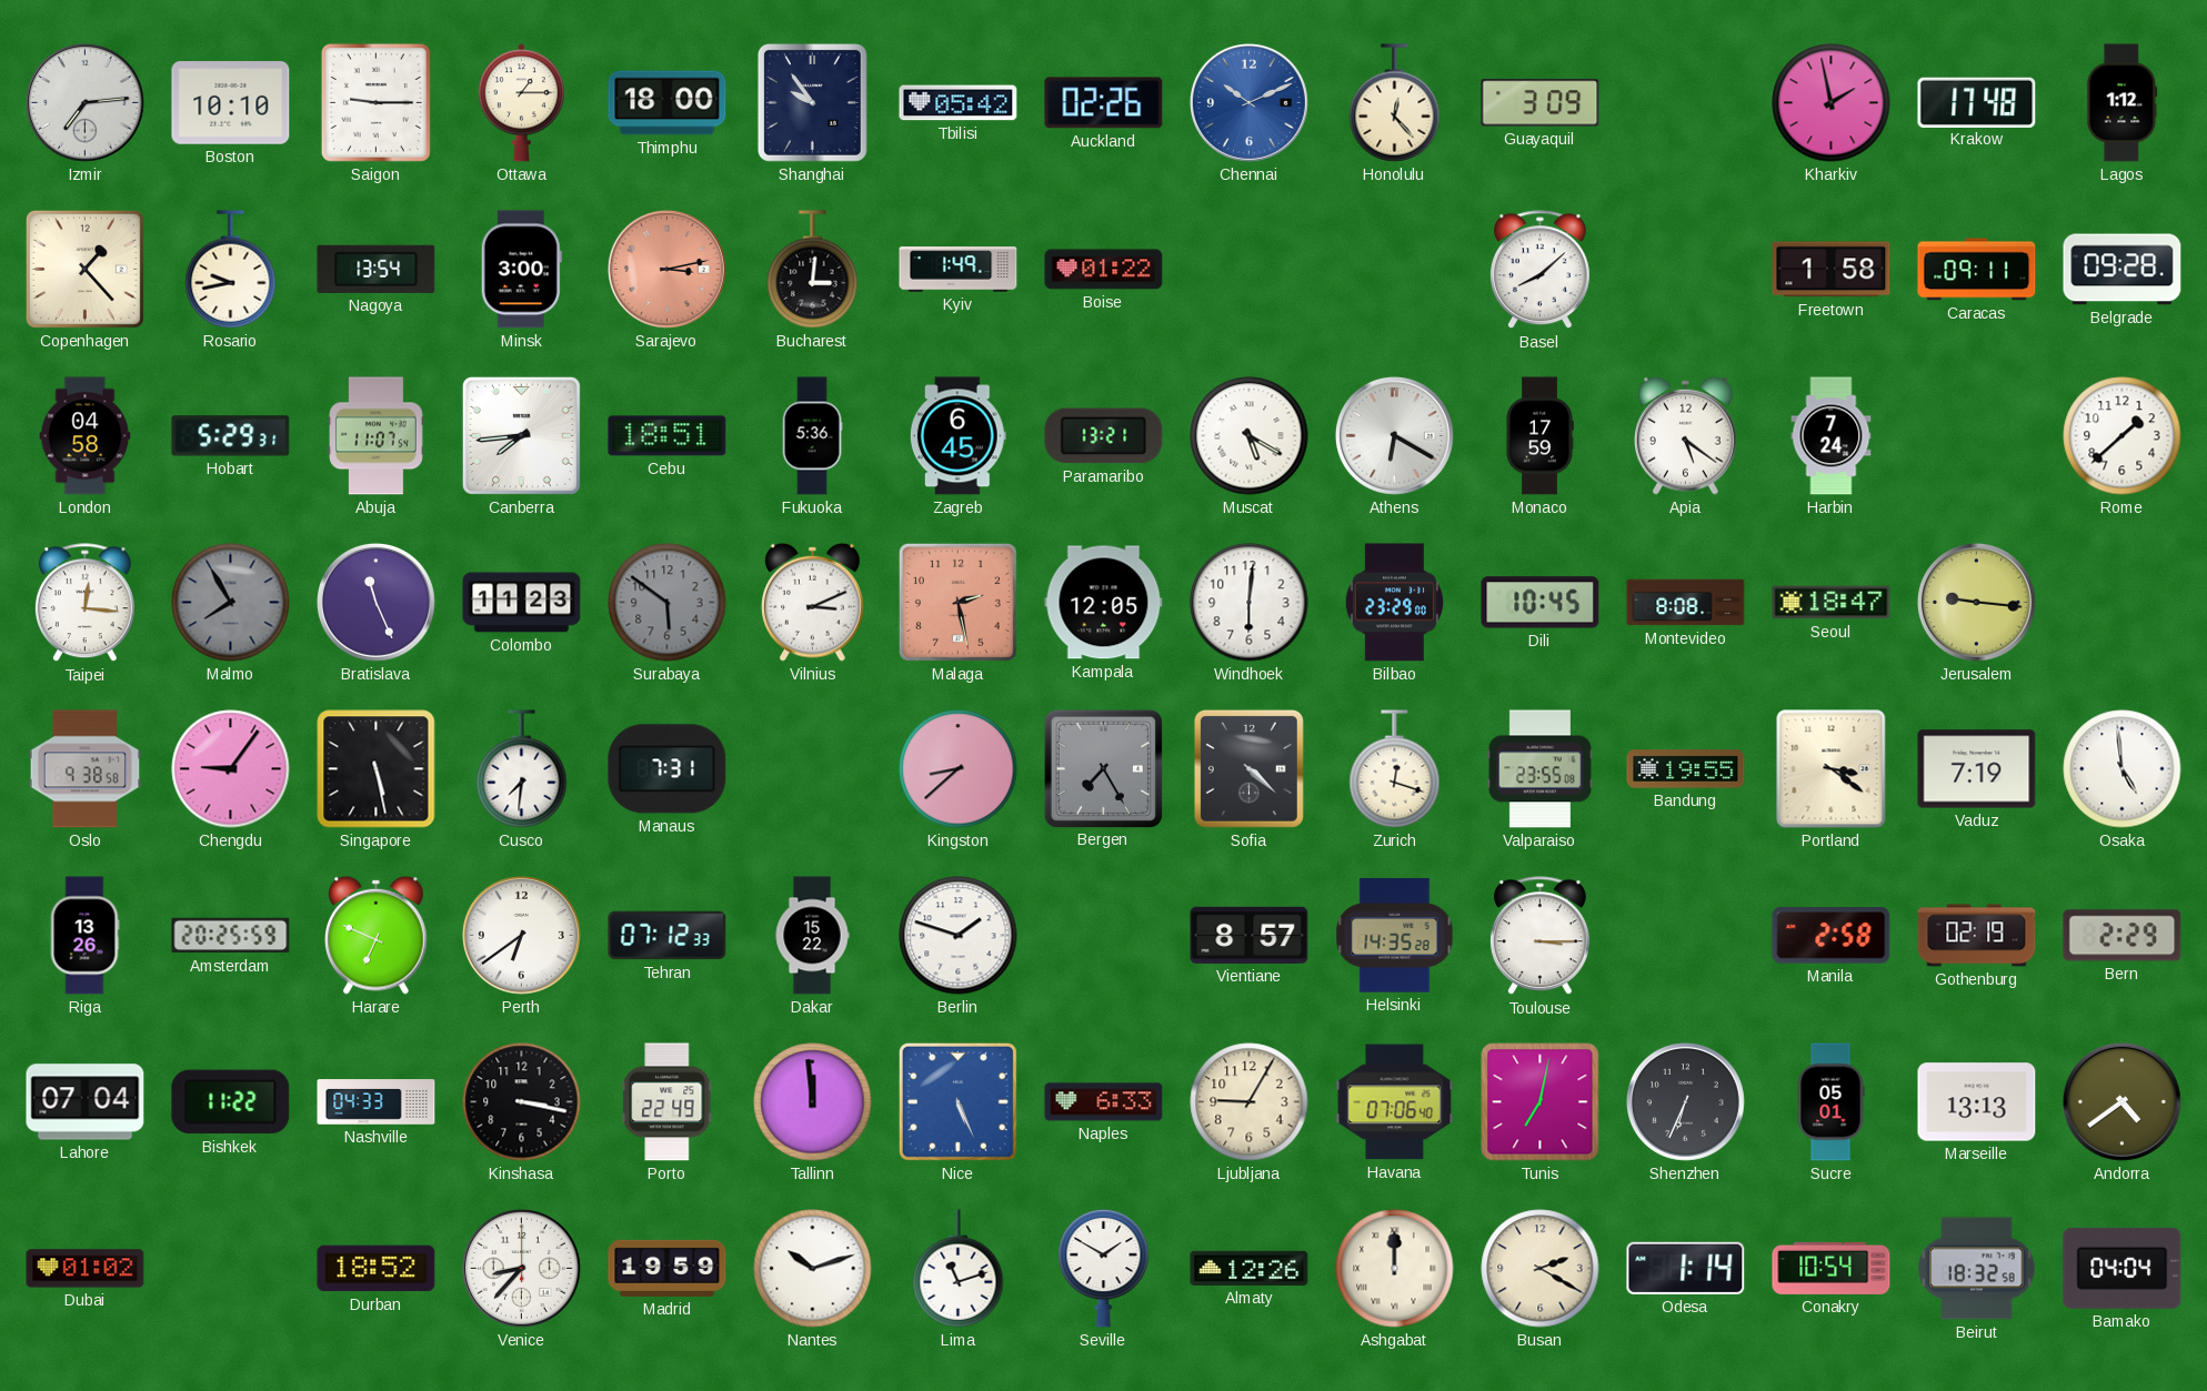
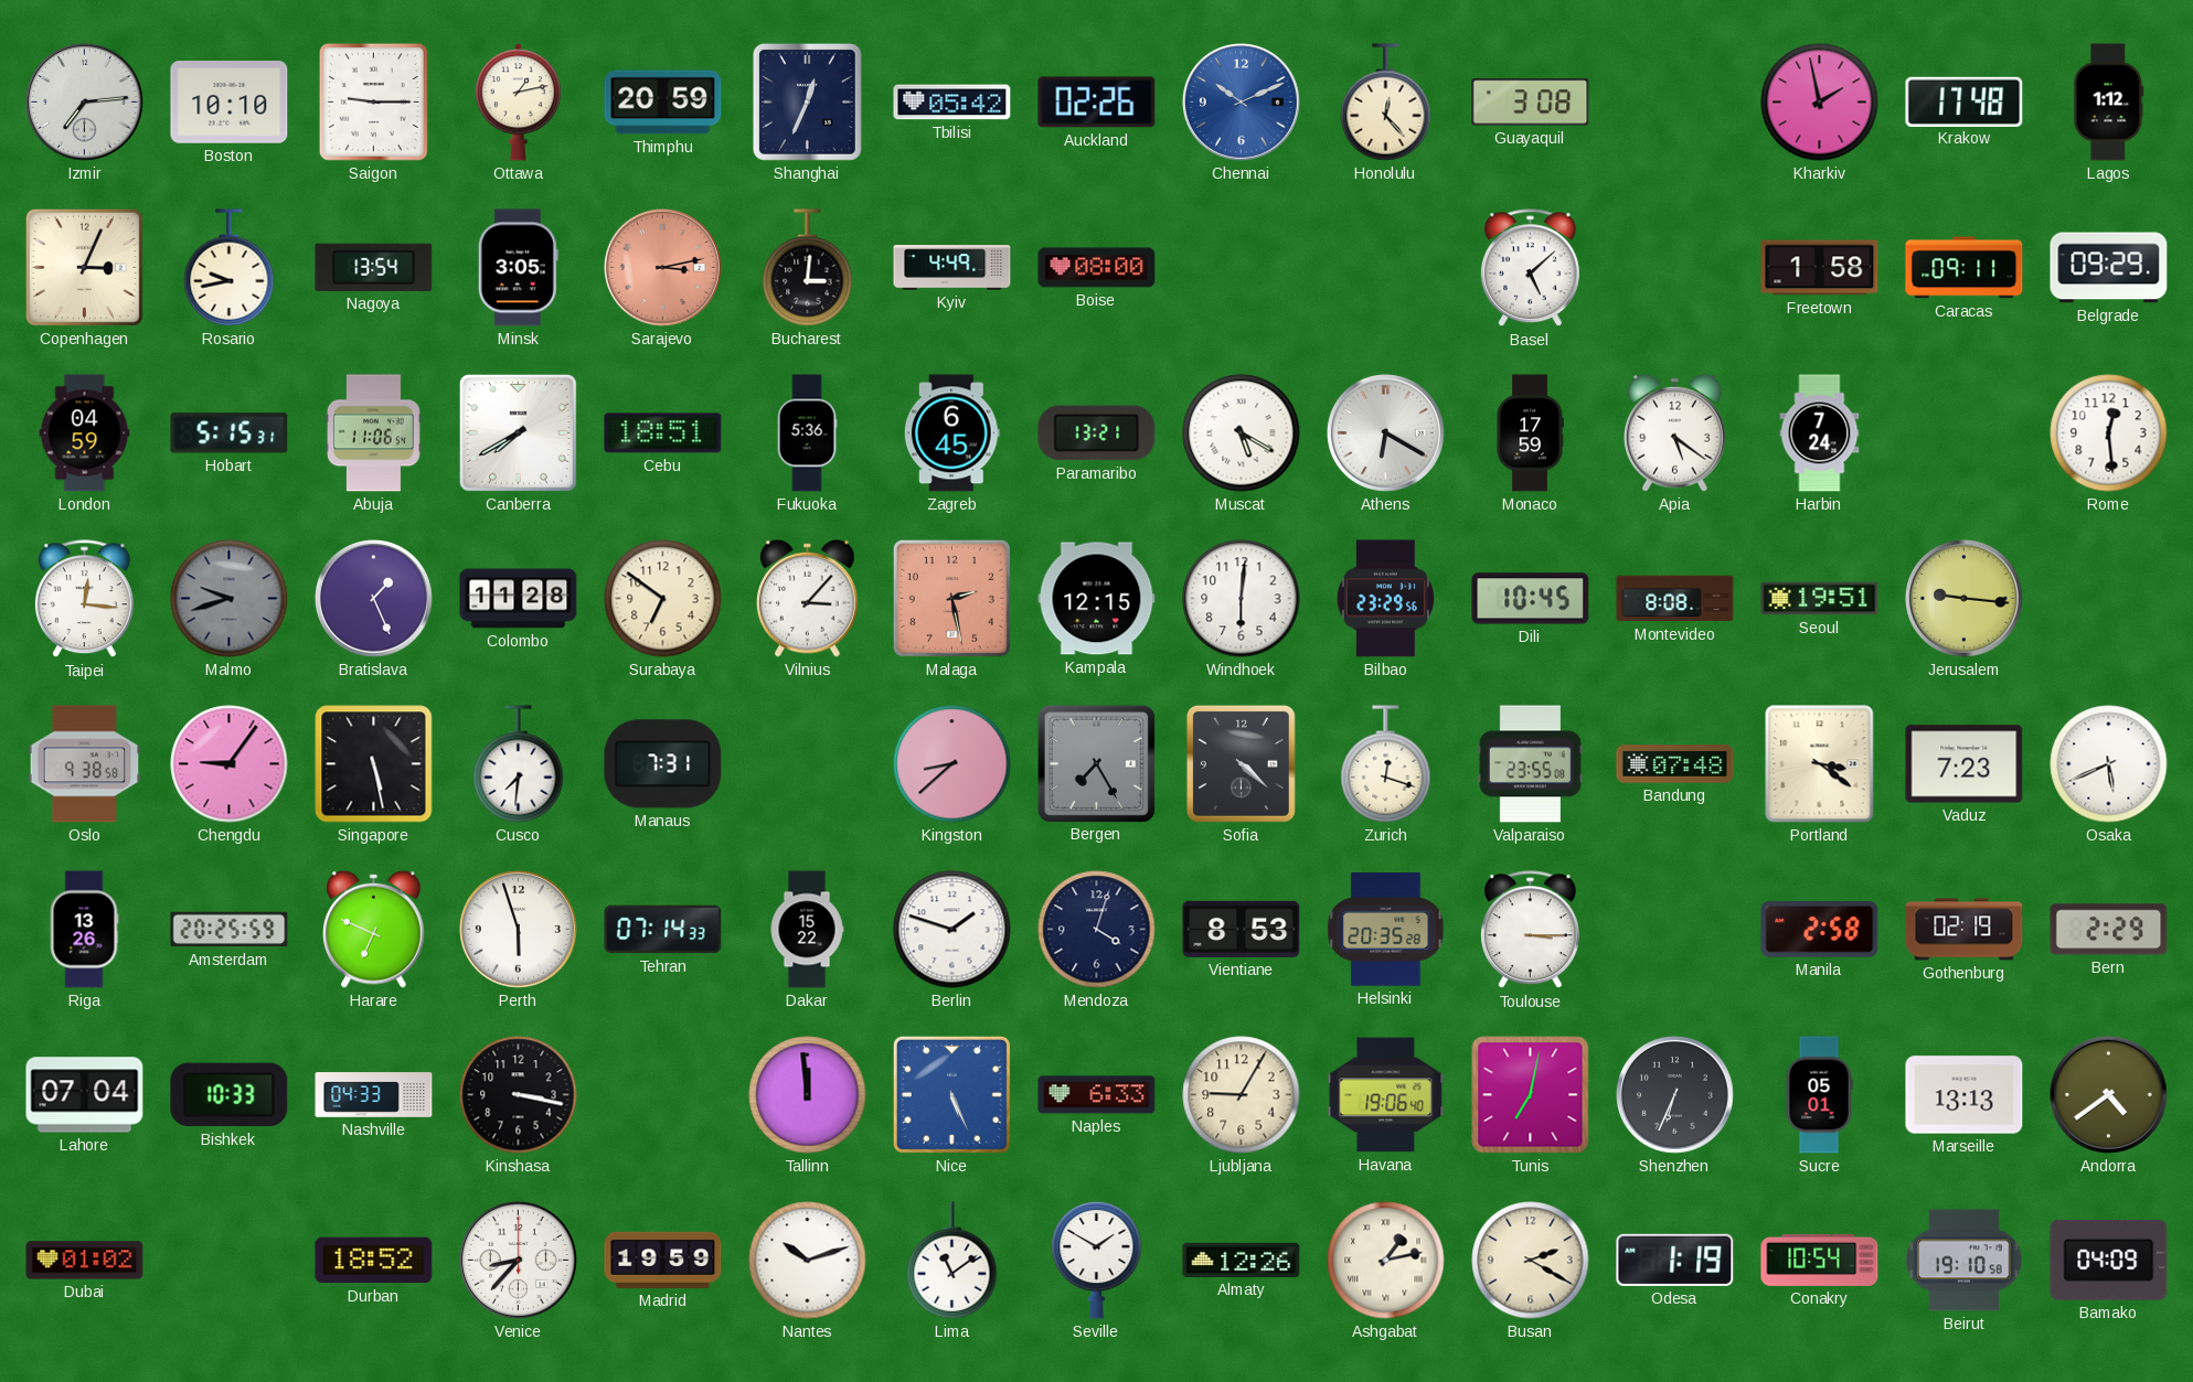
Ottawa: 1:15 -> 1:13
Thimphu: 18:00 -> 20:59
Shanghai: 9:54 -> 12:34
Guayaquil: 3:09 -> 3:08
Copenhagen: 1:23 -> 3:04
Minsk: 3:00 -> 3:05
Kyiv: 1:49 -> 4:49
Boise: 01:22 -> 08:00
Basel: 8:08 -> 5:08
Belgrade: 09:28 -> 09:29
London: 04:58 -> 04:59
Hobart: 5:29 -> 5:15
Abuja: 11:07 -> 11:06
Canberra: 7:44 -> 7:40
Rome: 1:38 -> 12:29
Malmo: 7:55 -> 9:42
Bratislava: 11:26 -> 1:26
Colombo: 11:23 -> 11:28
Surabaya: 5:51 -> 6:51
Surabaya dial: grey -> cream
Vilnius: 3:11 -> 3:07
Kampala: 12:05 -> 12:15
Bilbao: 23:29:00 -> 23:29:56
Seoul: 18:47 -> 19:51
Bandung: 19:55 -> 07:48
Vaduz: 7:19 -> 7:23
Osaka: 4:59 -> 5:41
Perth: 6:39 -> 5:57
Tehran: 07:12 -> 07:14
Mendoza: none -> 4:03
Vientiane: 8:57 -> 8:53
Helsinki: 14:35 -> 20:35
Bishkek: 11:22 -> 10:33
Porto: 22:49 -> none
Havana: 07:06 -> 19:06
Lima: 11:12 -> 11:09
Ashgabat: 12:00 -> 1:13
Odesa: 1:14 -> 1:19
Beirut: 18:32 -> 19:10
Bamako: 04:04 -> 04:09
